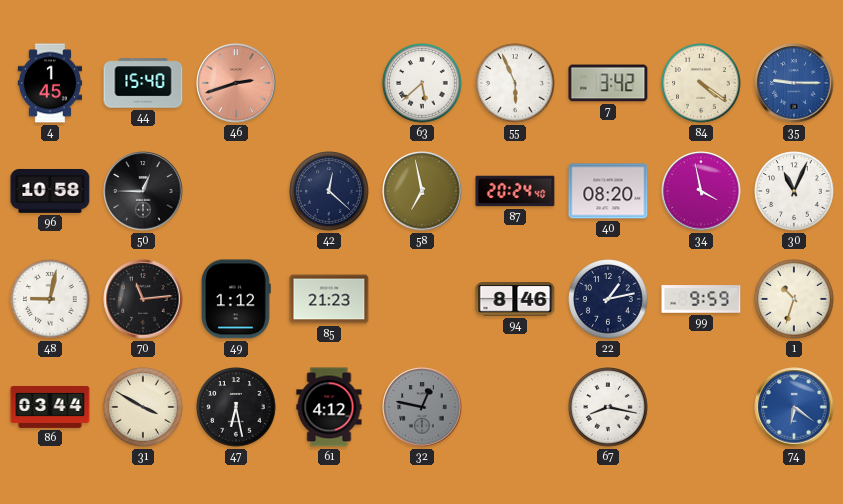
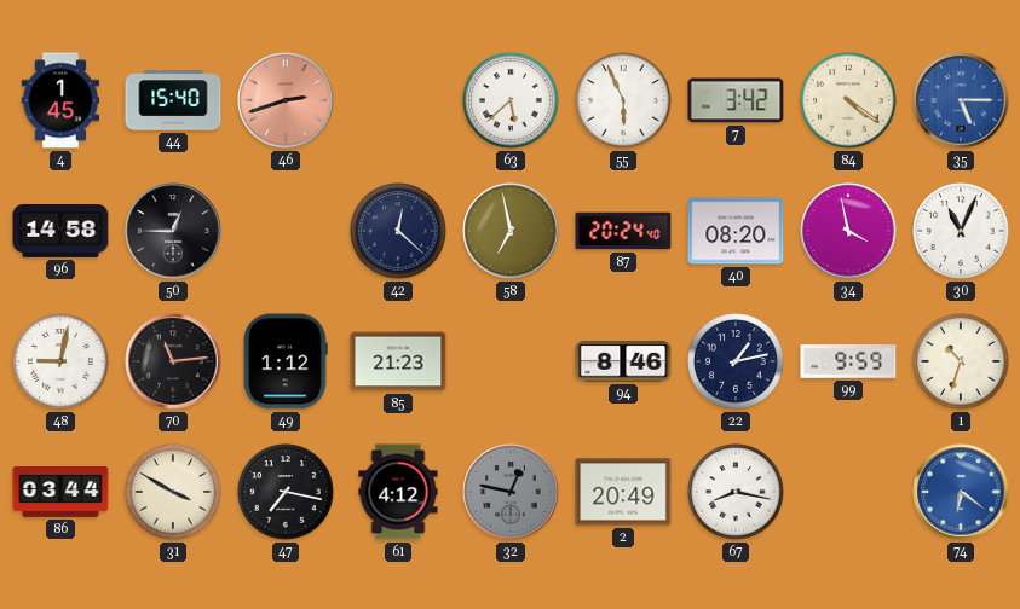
35: 9:15 -> 5:15
96: 10:58 -> 14:58
47: 6:28 -> 7:17
2: none -> 20:49
